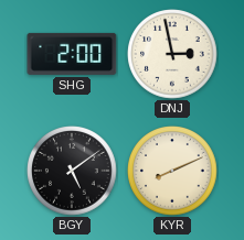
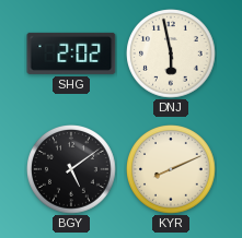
SHG: 2:00 -> 2:02
DNJ: 2:58 -> 5:58
